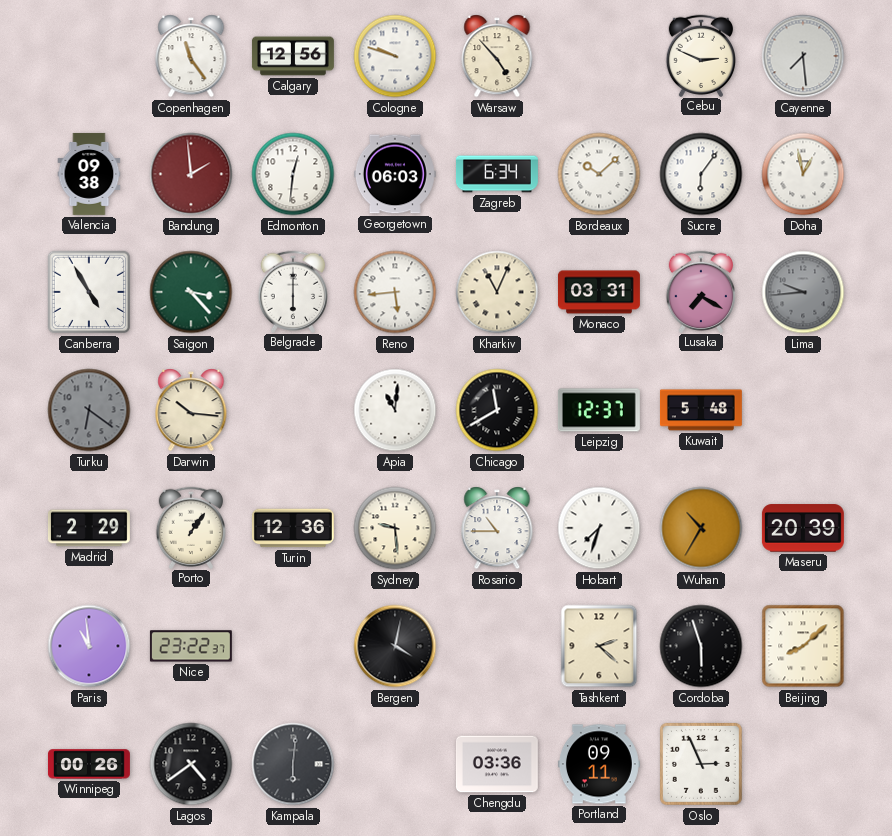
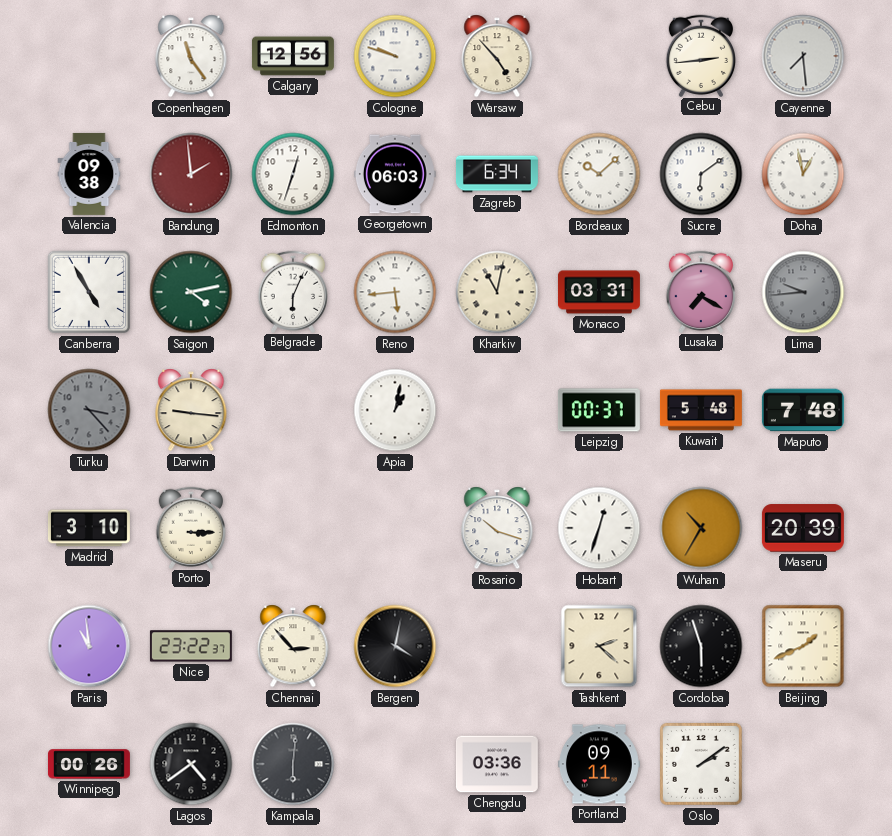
Cebu: 2:49 -> 2:44
Edmonton: 12:31 -> 12:33
Sucre: 6:06 -> 6:09
Saigon: 3:23 -> 4:13
Belgrade: 6:00 -> 6:04
Kharkiv: 11:04 -> 11:02
Turku: 6:21 -> 3:23
Darwin: 10:16 -> 9:16
Apia: 11:01 -> 1:02
Chicago: 11:40 -> none
Leipzig: 12:37 -> 00:37
Maputo: none -> 7:48
Madrid: 2:29 -> 3:10
Porto: 1:06 -> 3:15
Turin: 12:36 -> none
Sydney: 9:29 -> none
Rosario: 10:45 -> 10:18
Hobart: 7:33 -> 12:33
Chennai: none -> 2:53
Beijing: 8:08 -> 1:41
Oslo: 2:56 -> 2:09
